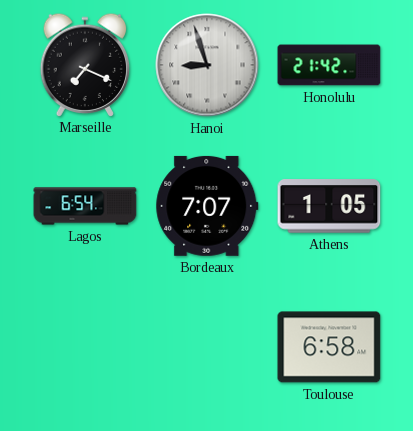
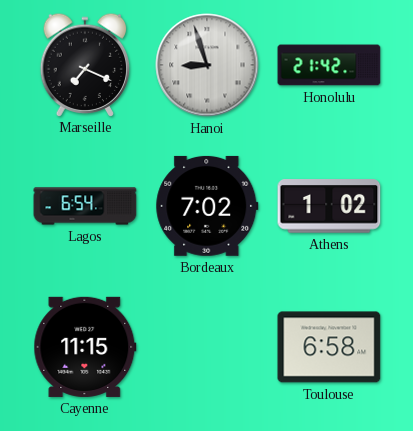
Bordeaux: 7:07 -> 7:02
Athens: 1:05 -> 1:02
Cayenne: none -> 11:15
